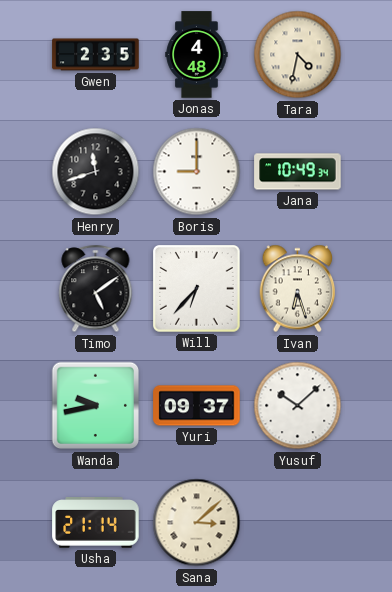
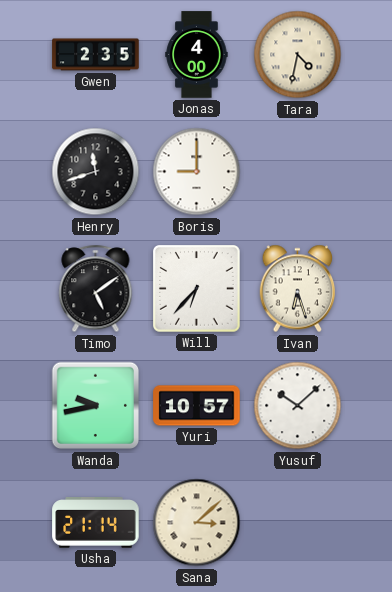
Jonas: 4:48 -> 4:00
Jana: 10:49 -> none
Yuri: 09:37 -> 10:57
